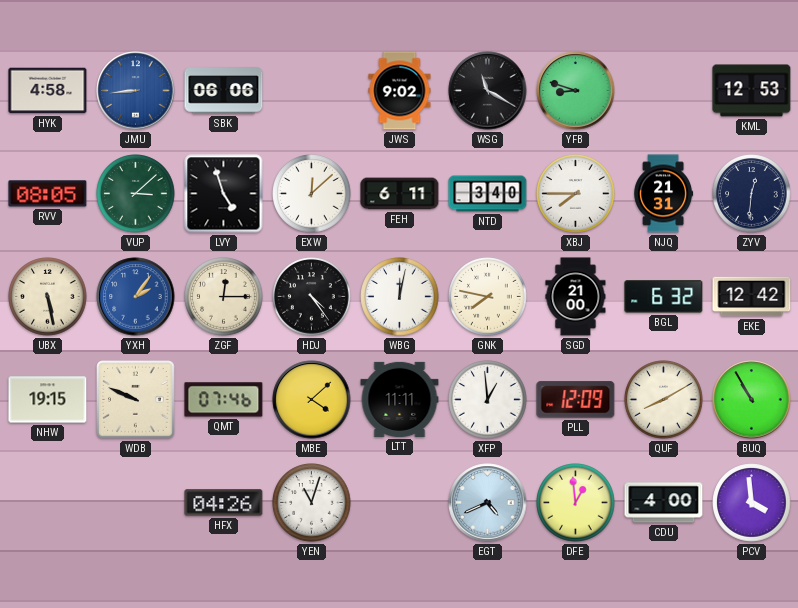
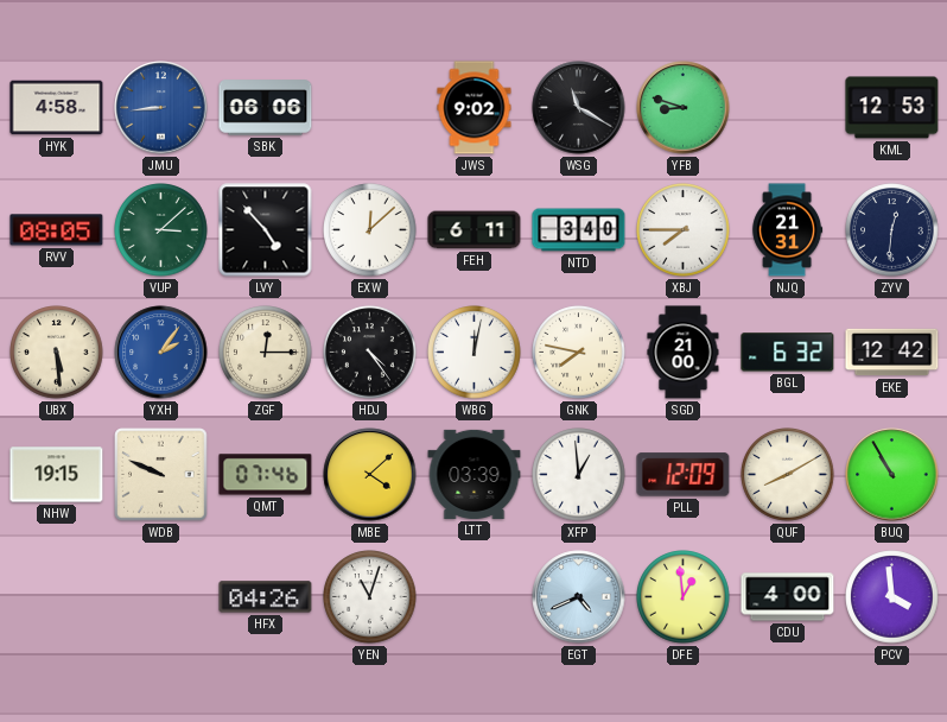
LVY: 4:57 -> 4:53
UBX: 5:28 -> 5:29
LTT: 11:11 -> 03:39
